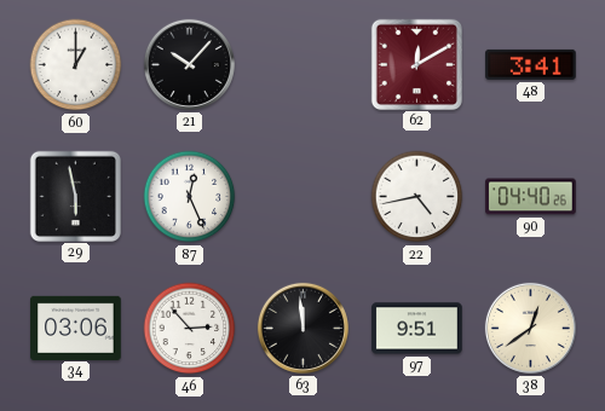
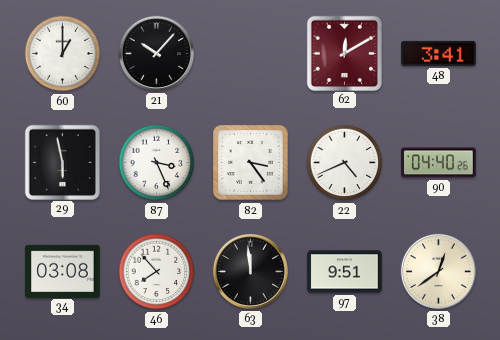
87: 12:26 -> 3:26
82: none -> 3:24
22: 4:43 -> 4:41
34: 03:06 -> 03:08
46: 2:53 -> 7:53
